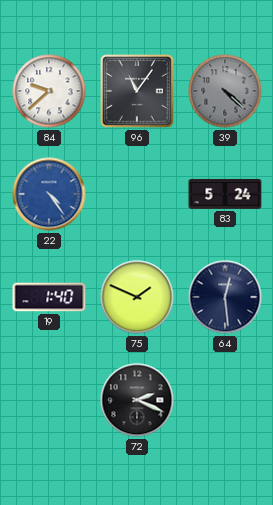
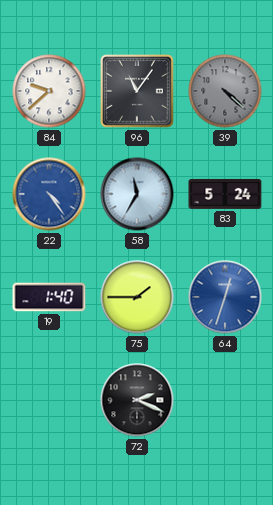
58: none -> 11:35
75: 1:49 -> 1:45
64: 12:29 -> 12:33
64 dial: navy -> blue
